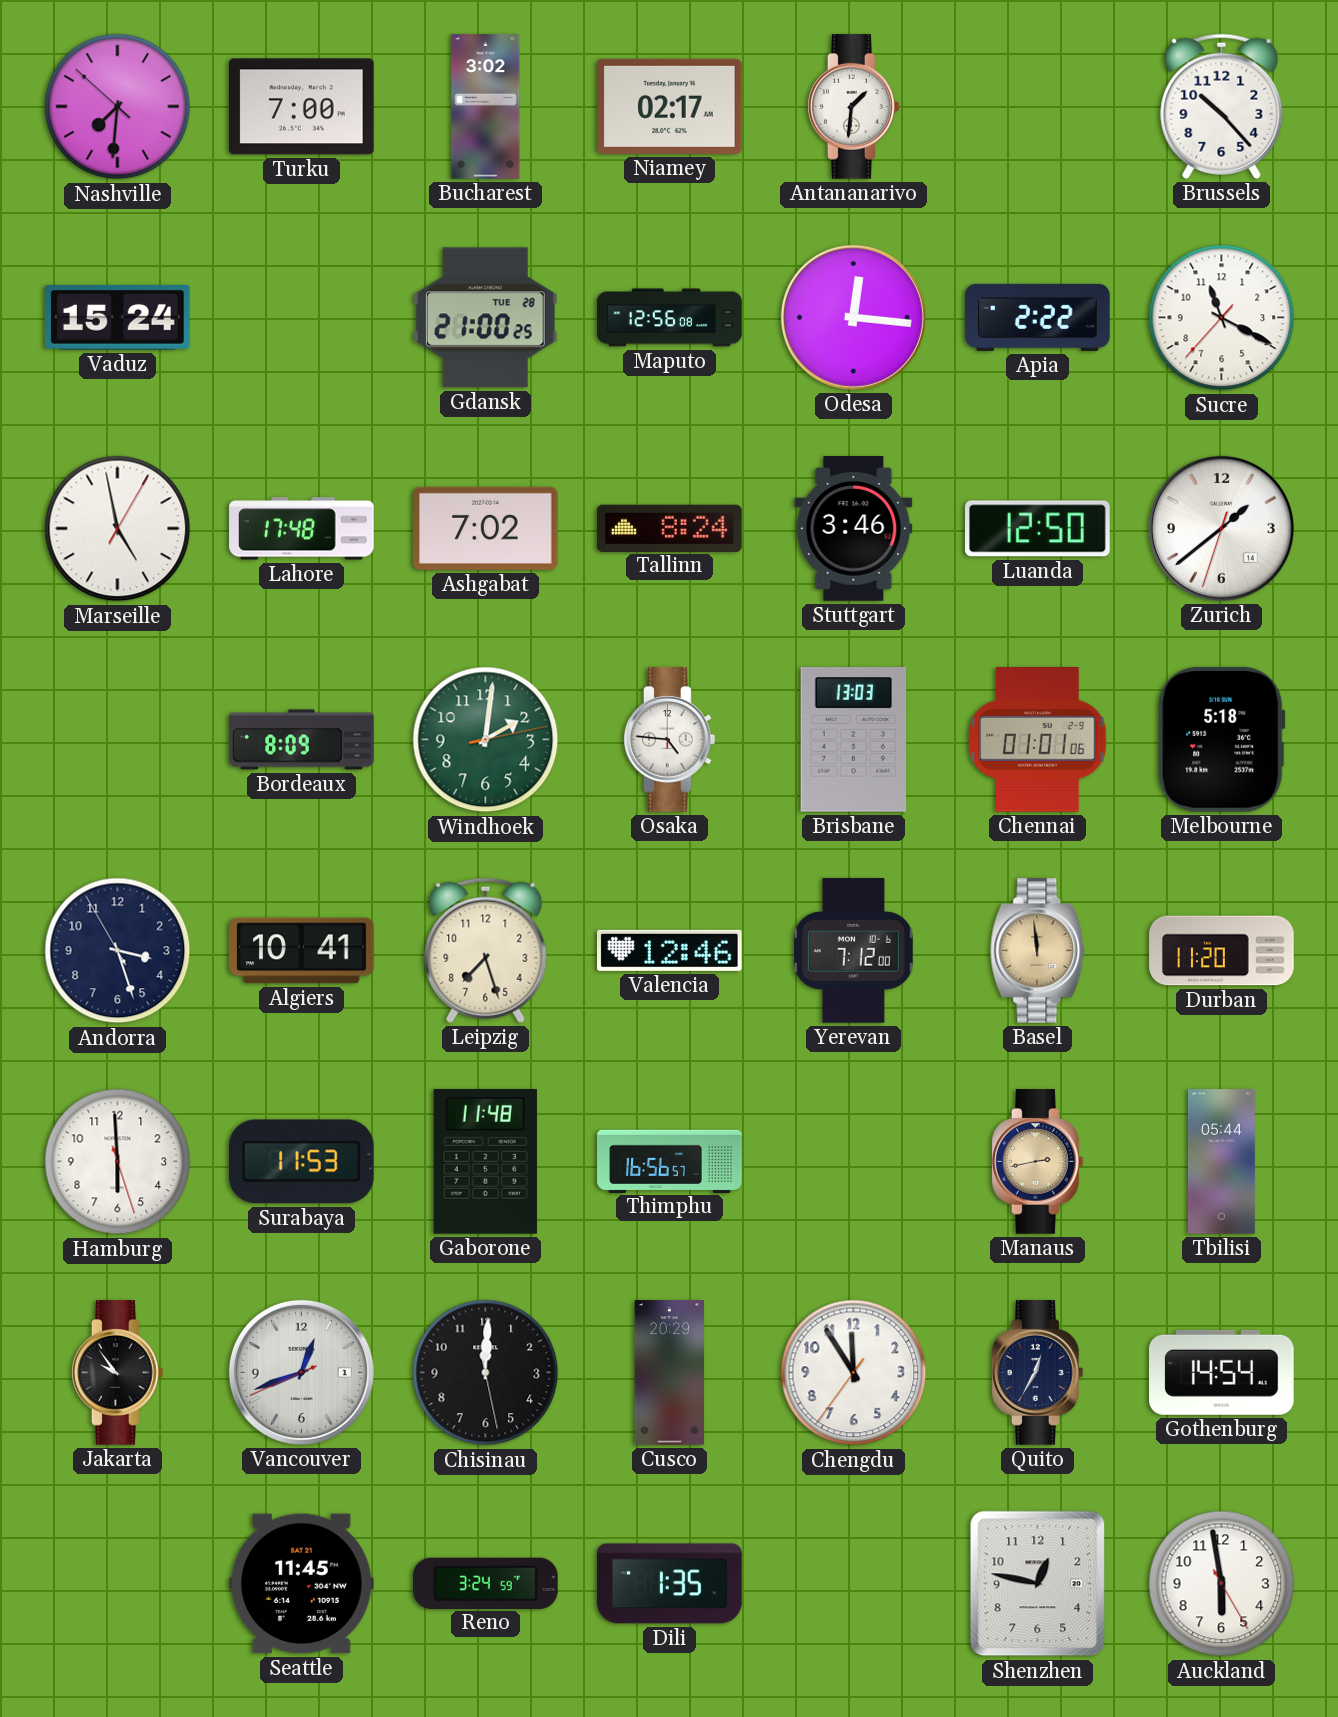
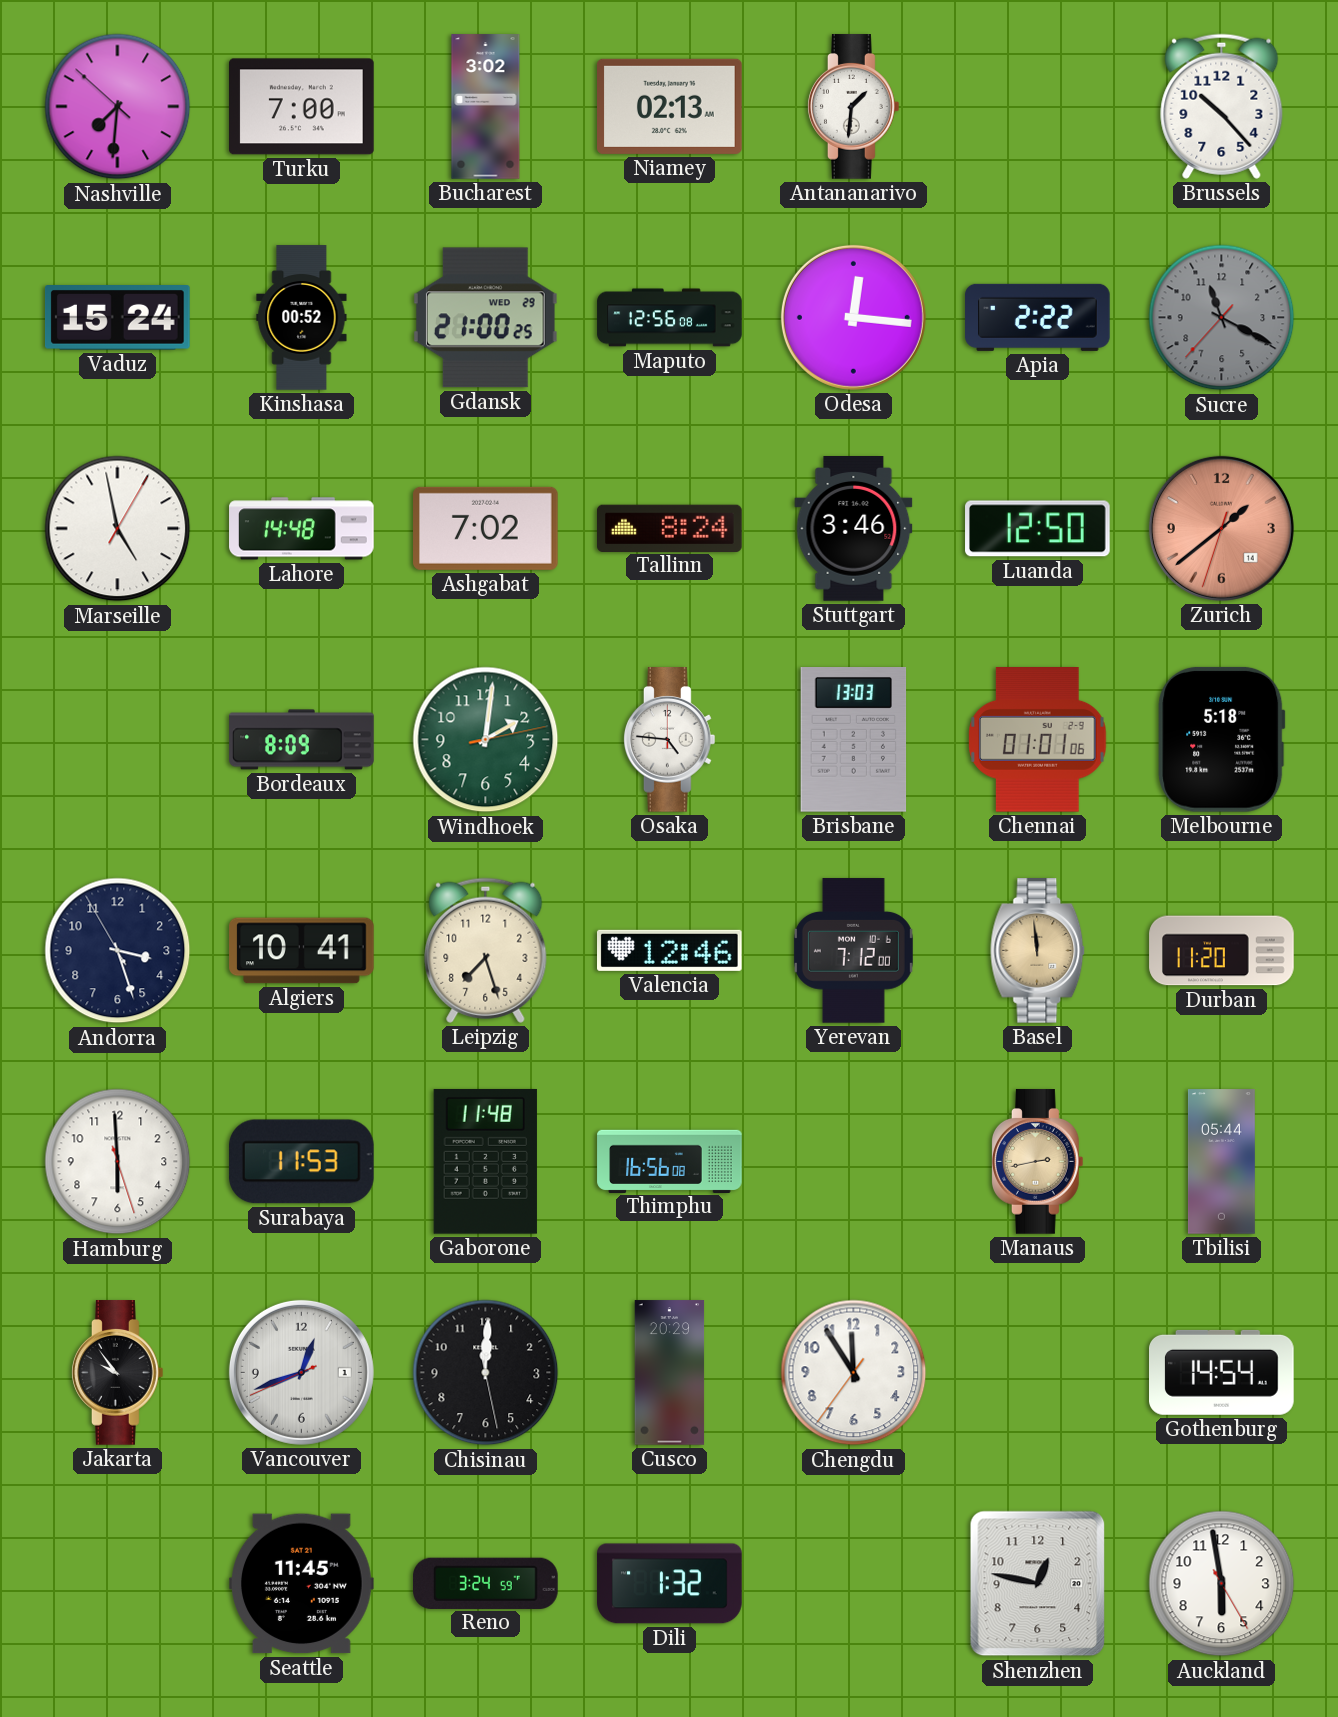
Niamey: 02:17 -> 02:13
Kinshasa: none -> 00:52
Gdansk date: TUE 28 -> WED 29
Sucre dial: white -> grey
Lahore: 17:48 -> 14:48
Zurich dial: white -> salmon
Thimphu: 16:56:57 -> 16:56:08
Quito: 12:35 -> none
Dili: 1:35 -> 1:32
